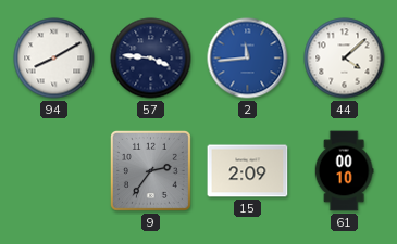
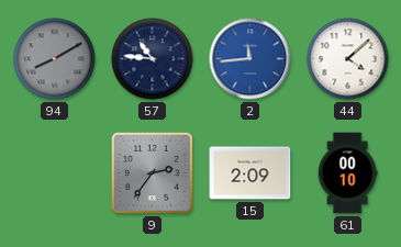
94 dial: white -> grey
57: 3:46 -> 10:46
